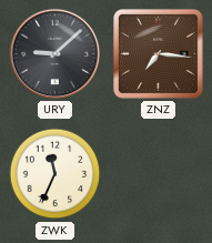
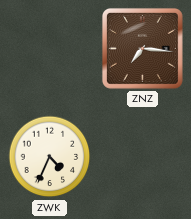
URY: 9:08 -> none
ZWK: 11:34 -> 4:34
